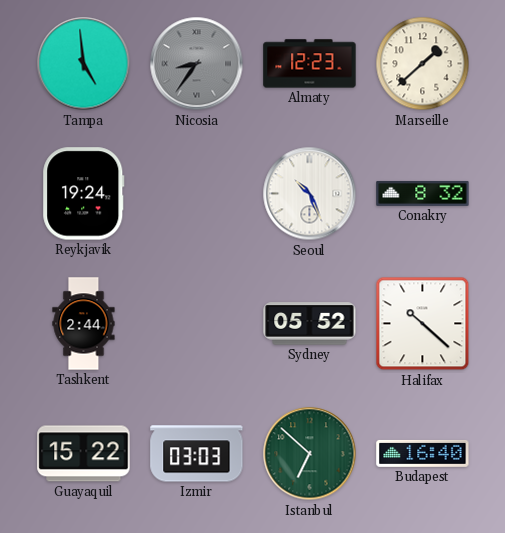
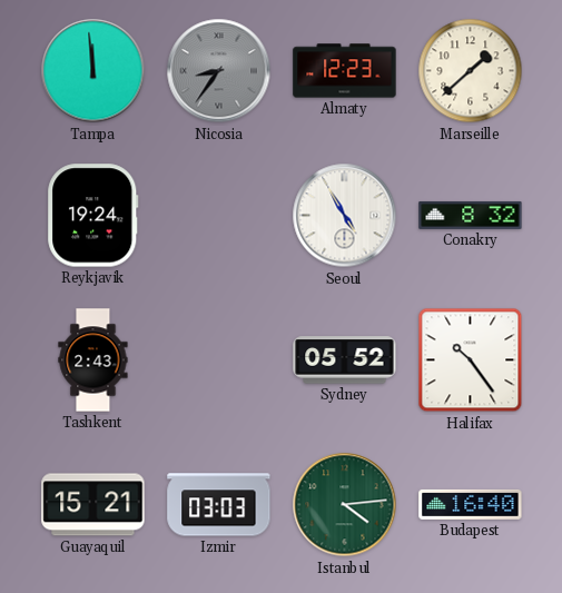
Tampa: 4:59 -> 11:59
Seoul: 10:26 -> 4:55
Tashkent: 2:44 -> 2:43
Halifax: 10:22 -> 10:24
Guayaquil: 15:22 -> 15:21
Istanbul: 6:52 -> 4:14
